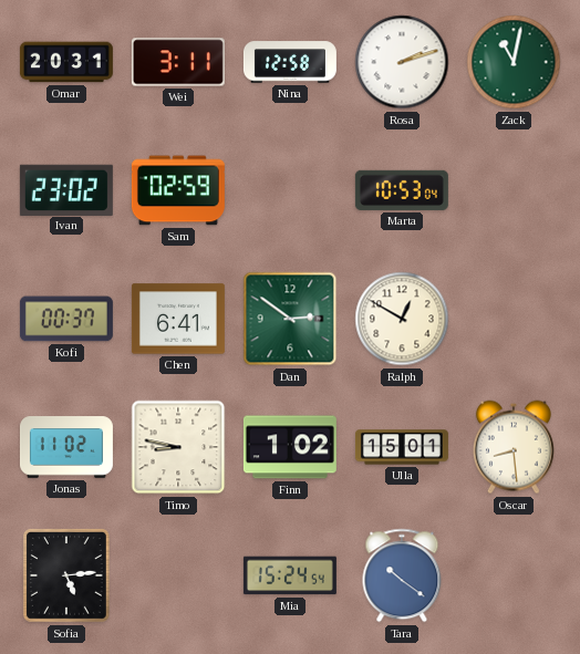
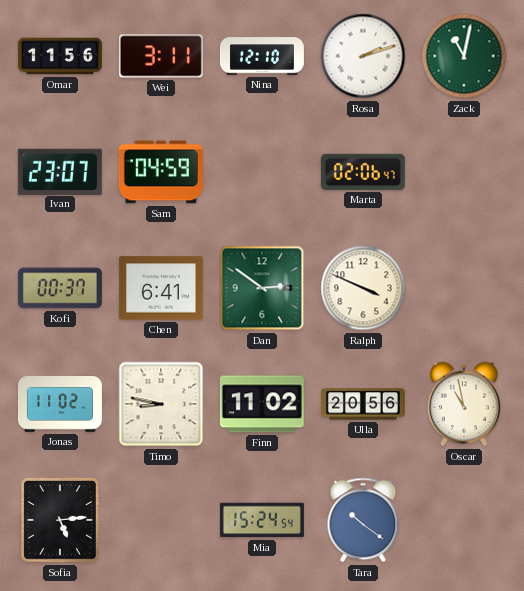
Omar: 20:31 -> 11:56
Nina: 12:58 -> 12:10
Ivan: 23:02 -> 23:07
Sam: 02:59 -> 04:59
Marta: 10:53 -> 02:06
Ralph: 12:50 -> 3:49
Finn: 1:02 -> 11:02
Ulla: 15:01 -> 20:56
Oscar: 8:29 -> 10:58
